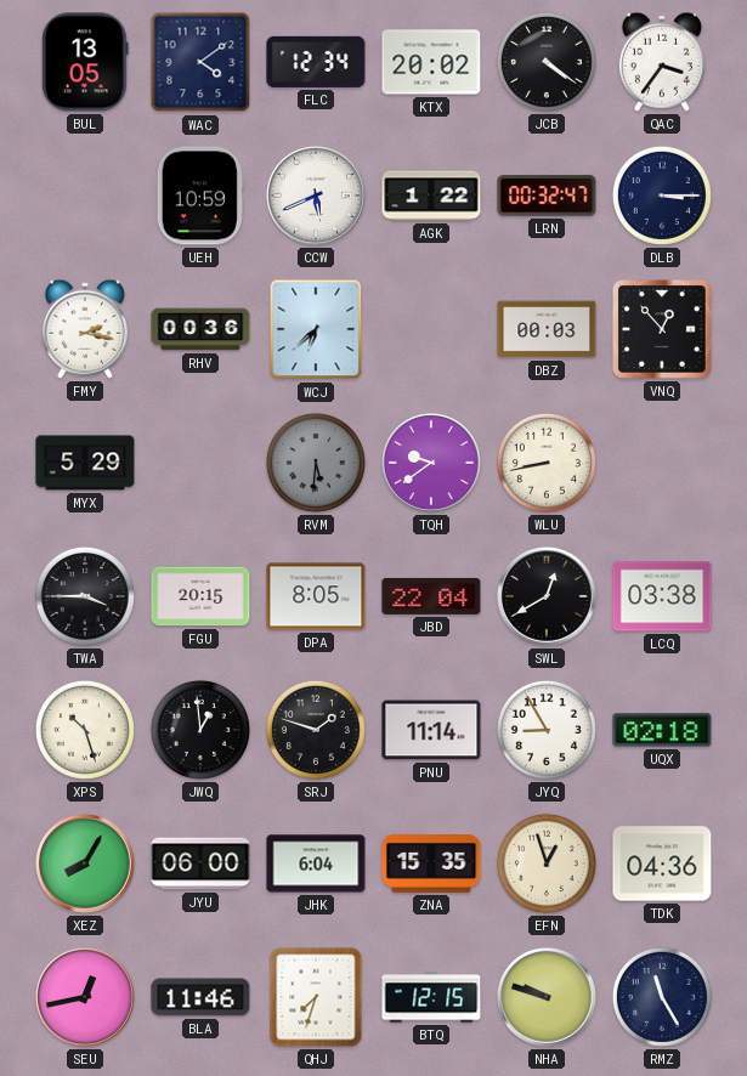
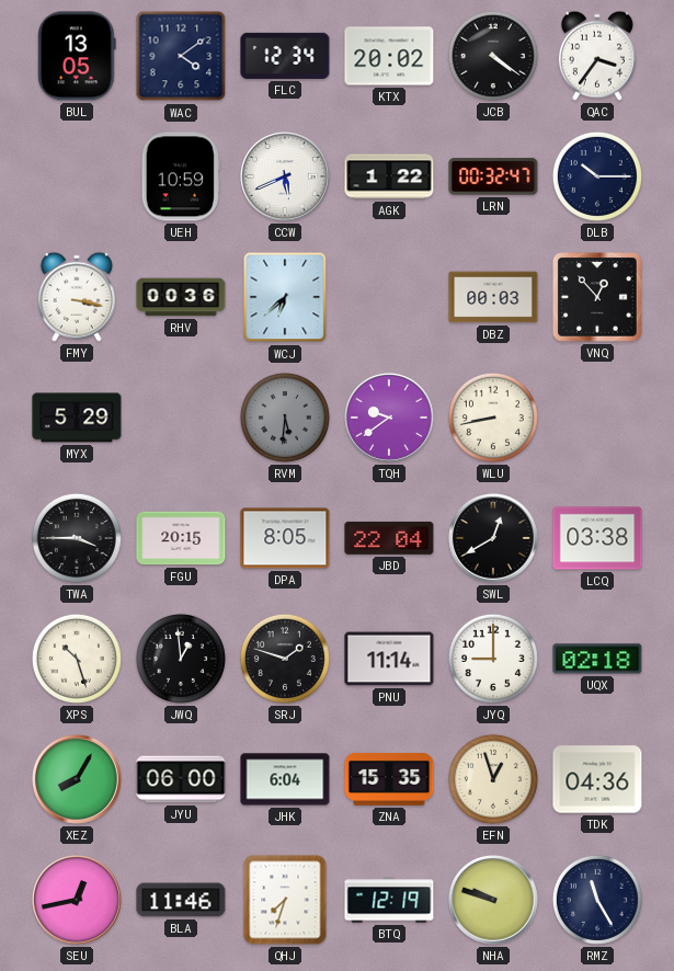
DLB: 3:15 -> 10:15
FMY: 2:17 -> 3:17
JYQ: 8:55 -> 9:00
BTQ: 12:15 -> 12:19
